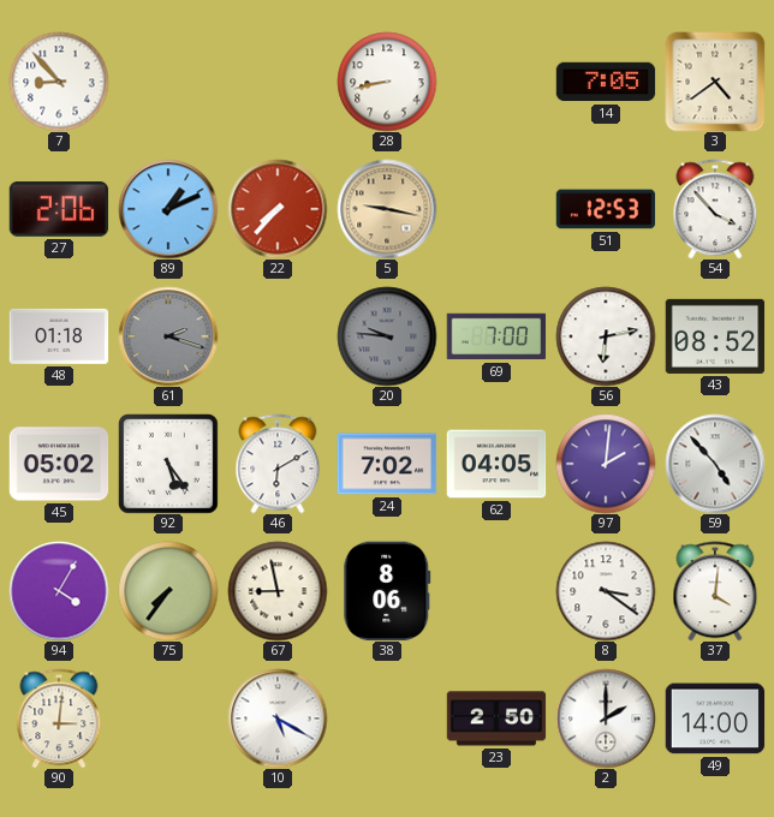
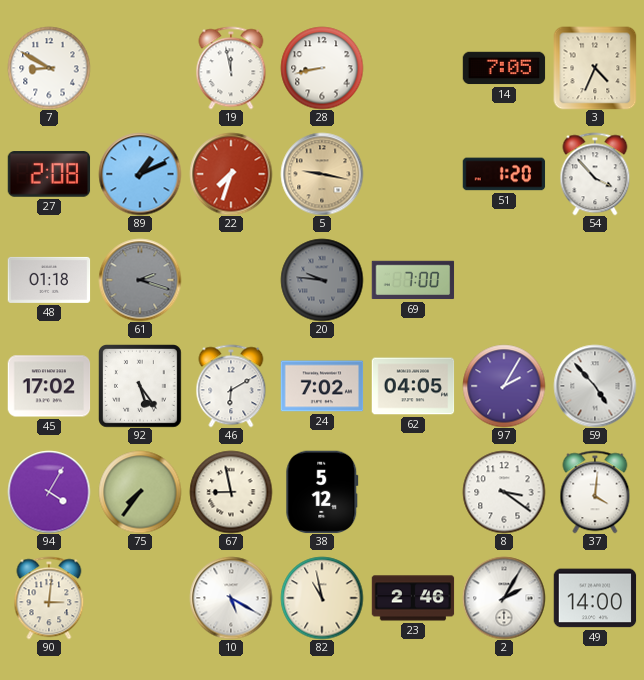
7: 8:53 -> 8:50
19: none -> 11:58
3: 4:39 -> 4:34
27: 2:06 -> 2:08
22: 7:37 -> 7:33
51: 12:53 -> 1:20
56: 6:13 -> none
43: 08:52 -> none
45: 05:02 -> 17:02
97: 2:01 -> 2:05
38: 8:06 -> 5:12
82: none -> 10:58
23: 2:50 -> 2:46
2: 2:00 -> 2:05
